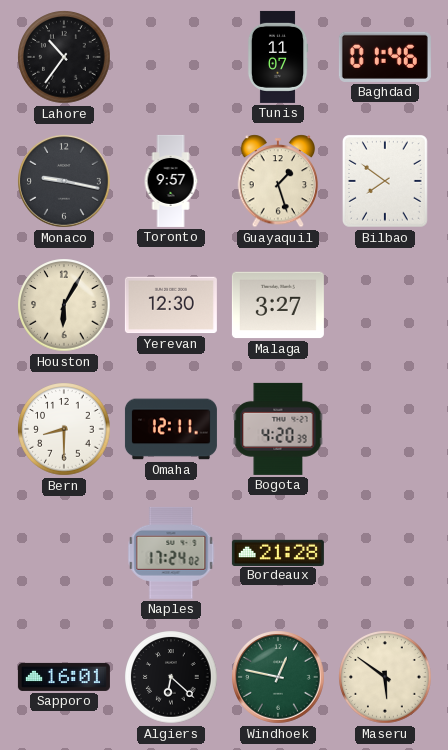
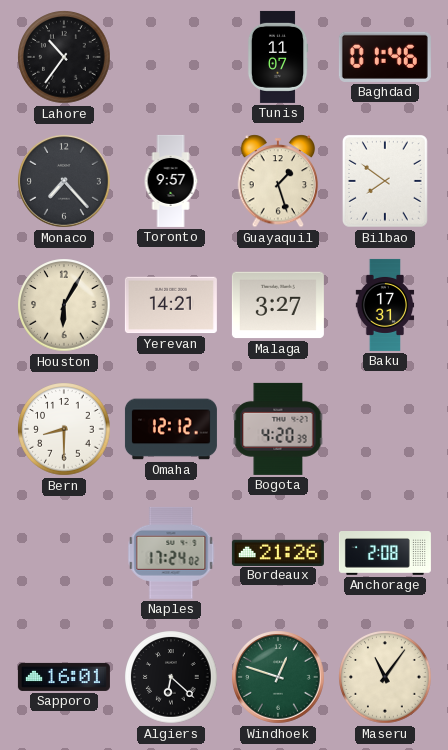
Monaco: 9:17 -> 7:23
Yerevan: 12:30 -> 14:21
Baku: none -> 17:31
Omaha: 12:11 -> 12:12
Bordeaux: 21:28 -> 21:26
Anchorage: none -> 2:08
Windhoek: 12:47 -> 12:48
Maseru: 5:51 -> 11:06
